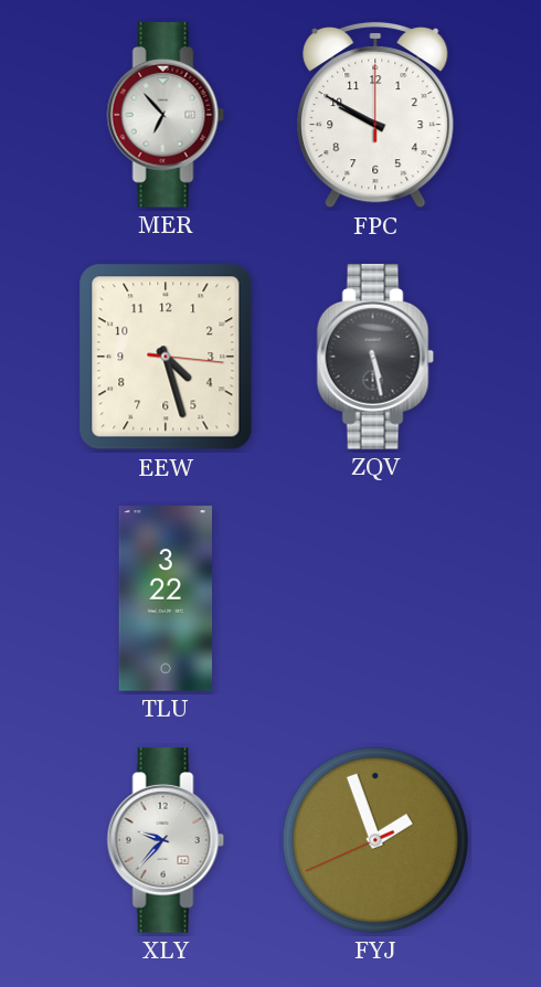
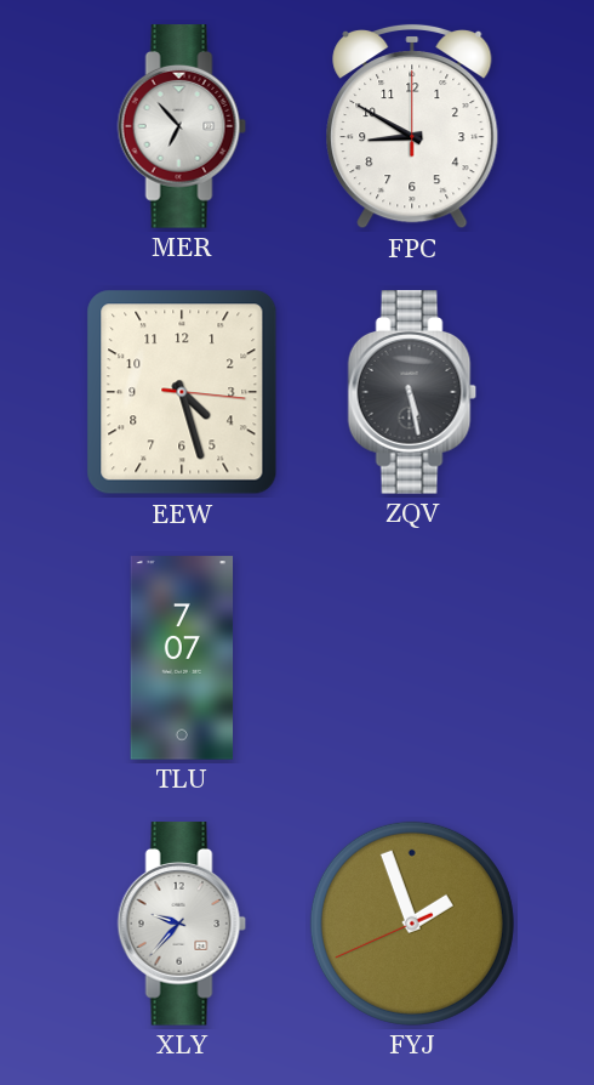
FPC: 9:50 -> 8:50
TLU: 3:22 -> 7:07
